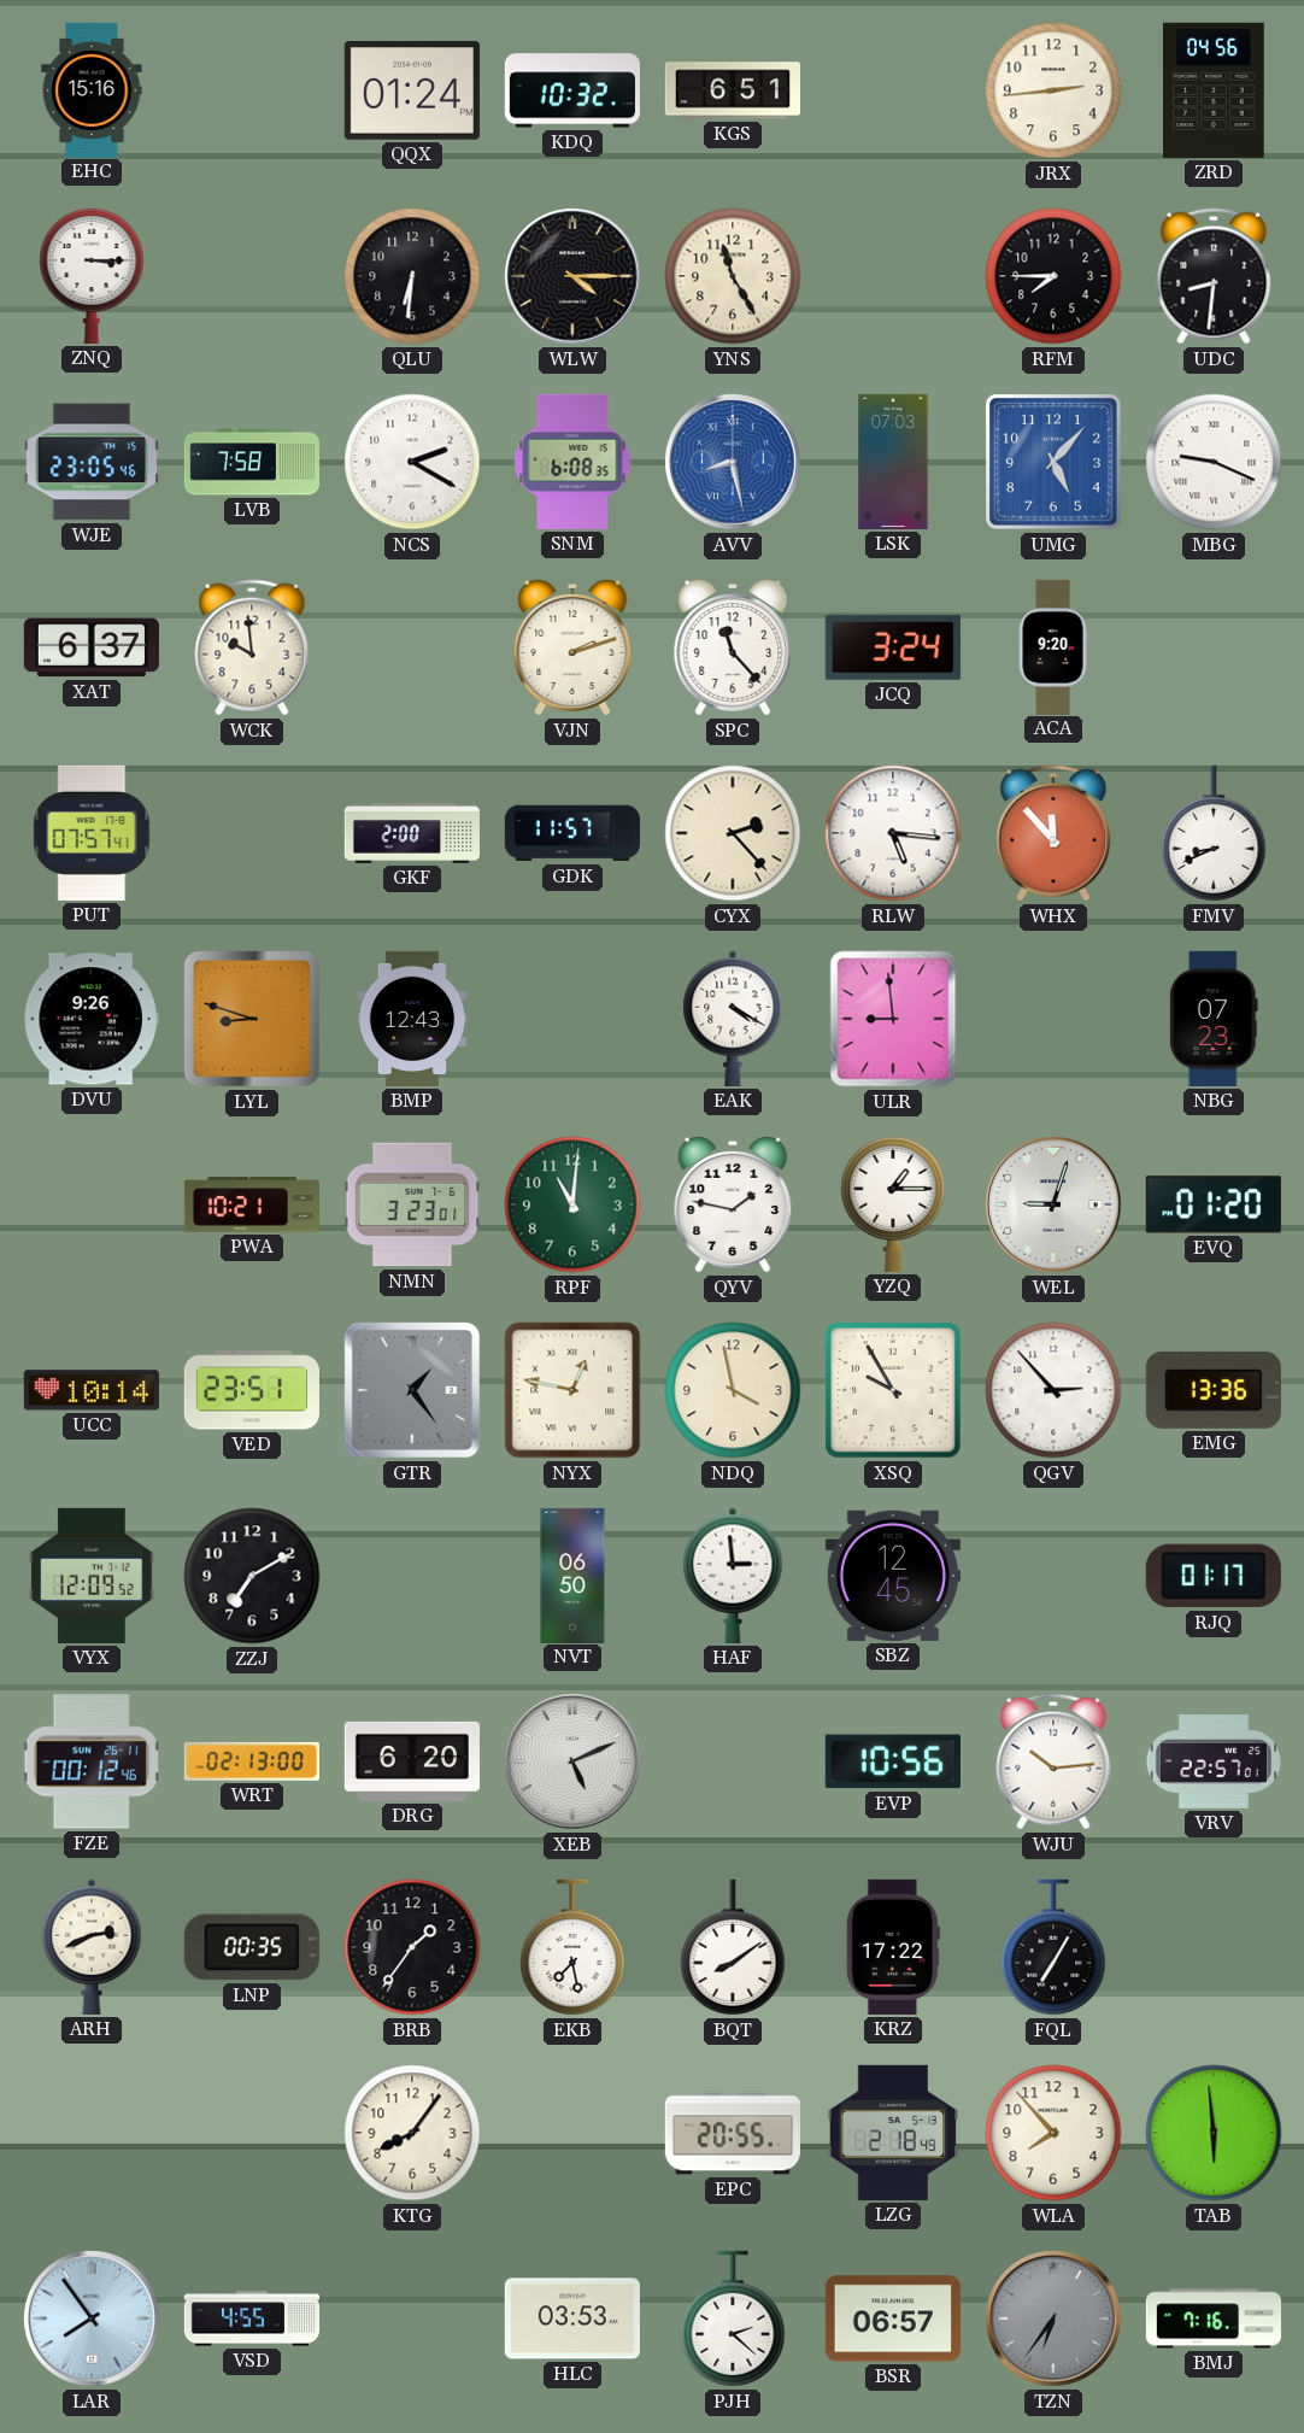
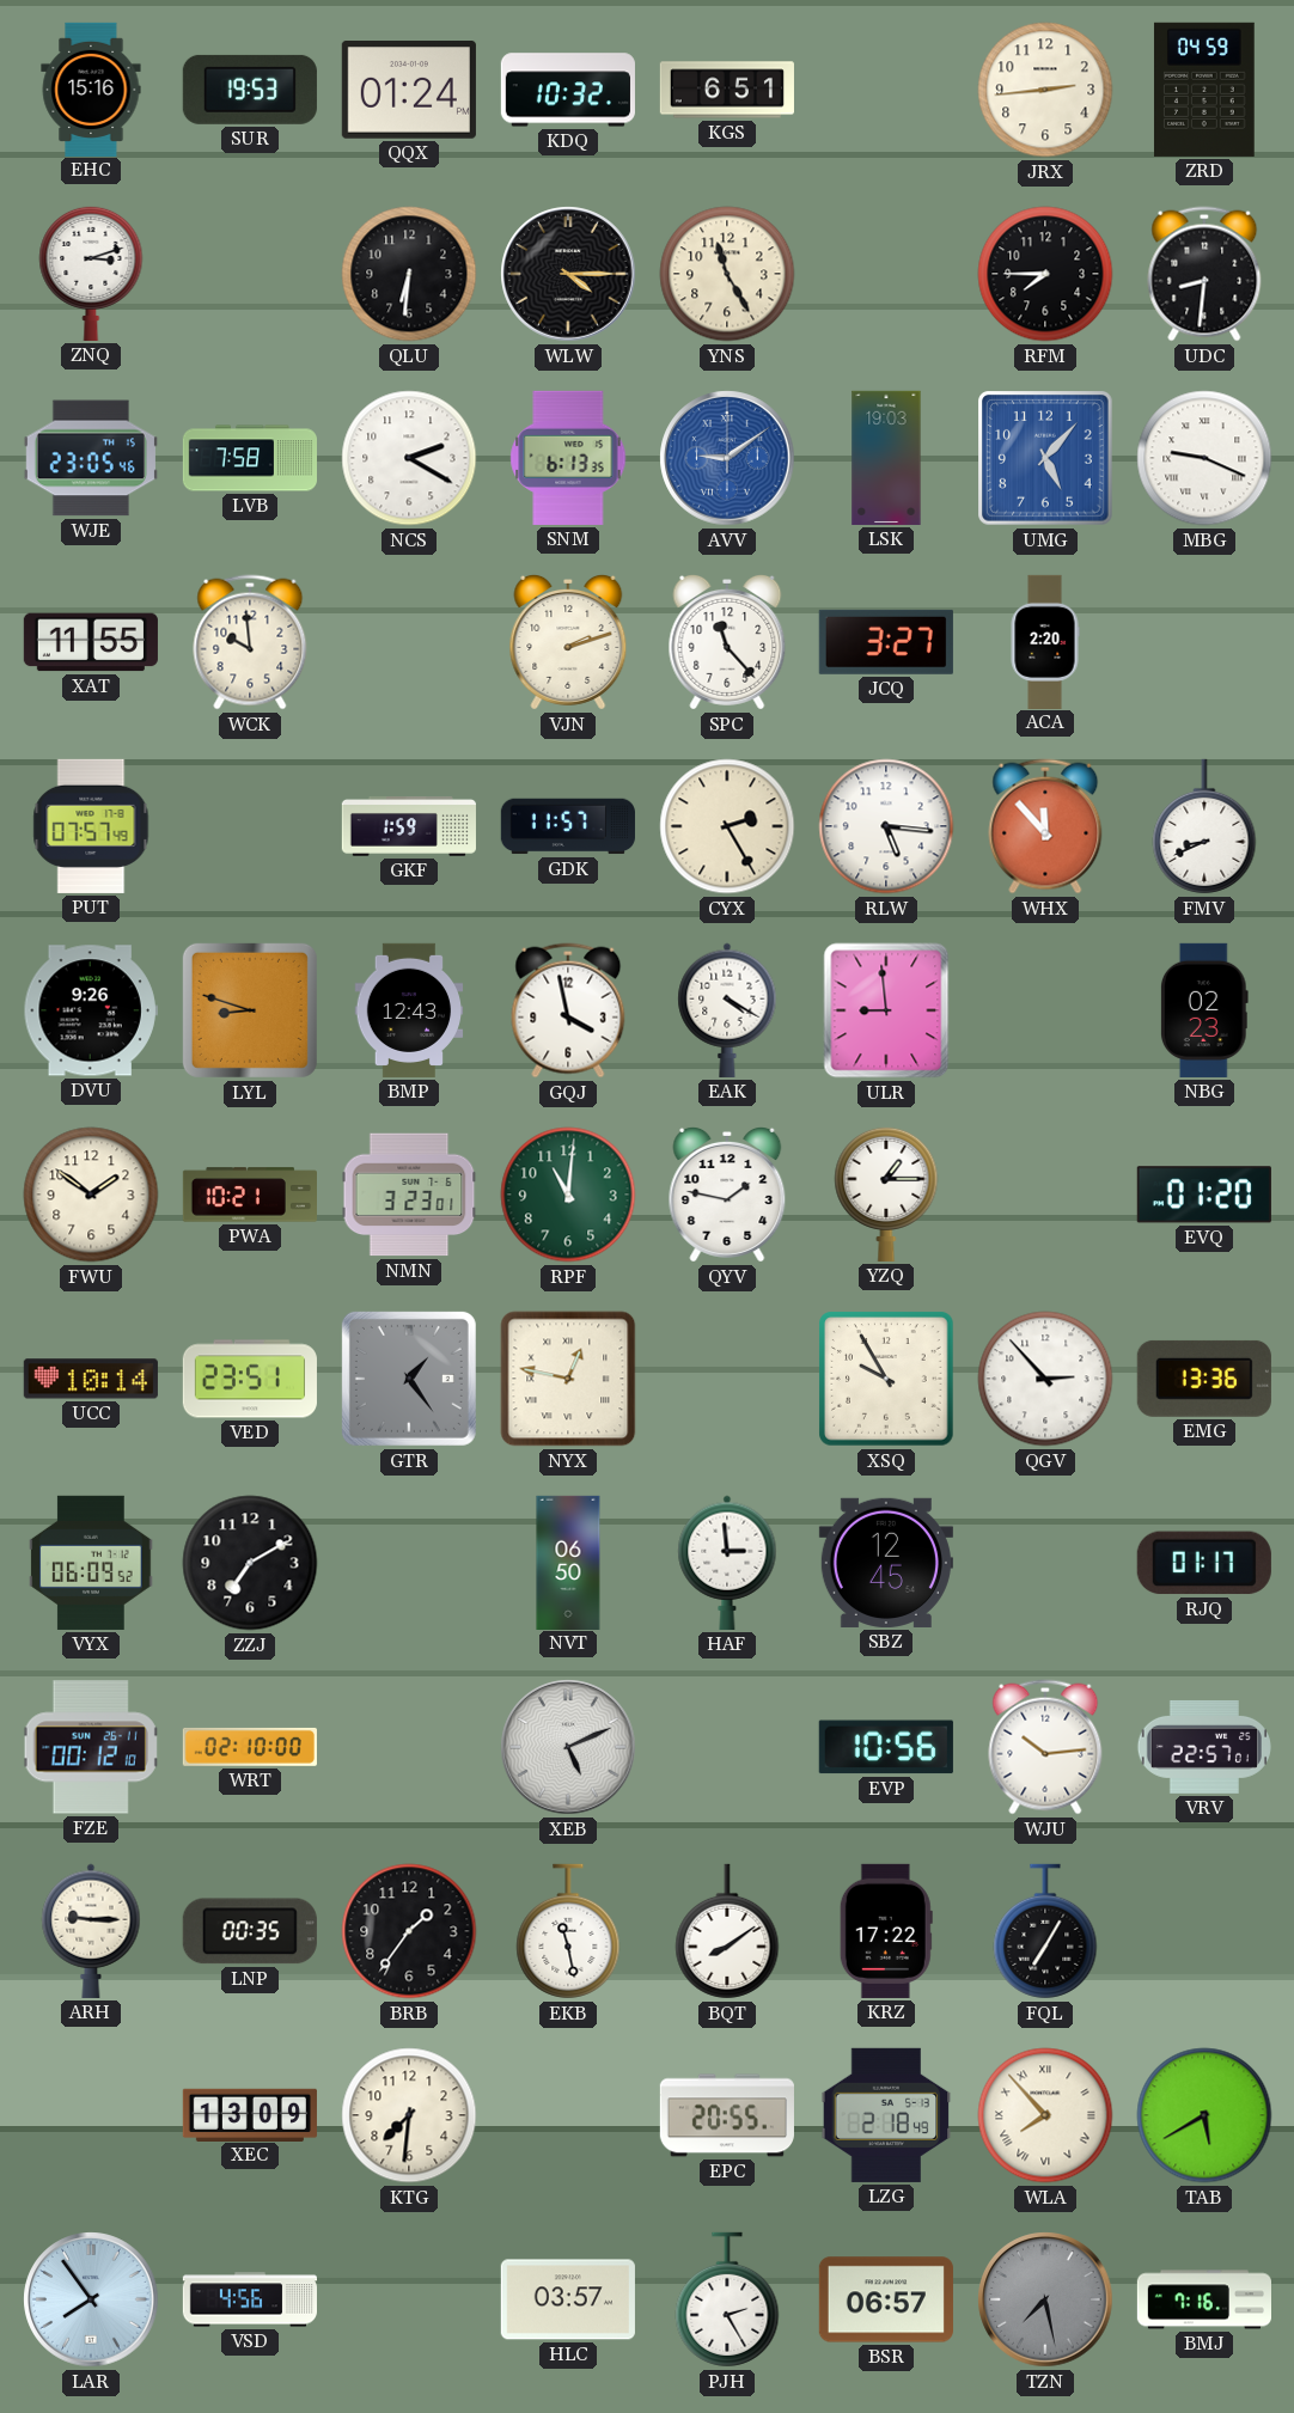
SUR: none -> 19:53
ZRD: 04:56 -> 04:59
ZNQ: 3:15 -> 3:12
SNM: 6:08 -> 6:13
AVV: 8:28 -> 9:09
LSK: 07:03 -> 19:03
XAT: 6:37 -> 11:55
JCQ: 3:24 -> 3:27
ACA: 9:20 -> 2:20
PUT: 07:57:41 -> 07:57:49
GKF: 2:00 -> 1:59
CYX: 2:23 -> 2:25
GQJ: none -> 3:58
NBG: 07:23 -> 02:23
FWU: none -> 1:51
WEL: 9:03 -> none
NDQ: 3:58 -> none
VYX: 12:09 -> 06:09
FZE: 00:12:46 -> 00:12:10
WRT: 02:13 -> 02:10
DRG: 6:20 -> none
ARH: 2:41 -> 9:15
EKB: 7:28 -> 11:28
XEC: none -> 13:09
KTG: 8:06 -> 7:31
WLA numerals: Arabic -> Roman
TAB: 5:59 -> 5:40
VSD: 4:55 -> 4:56
HLC: 03:53 -> 03:57
PJH: 2:22 -> 2:25
TZN: 6:36 -> 7:28
